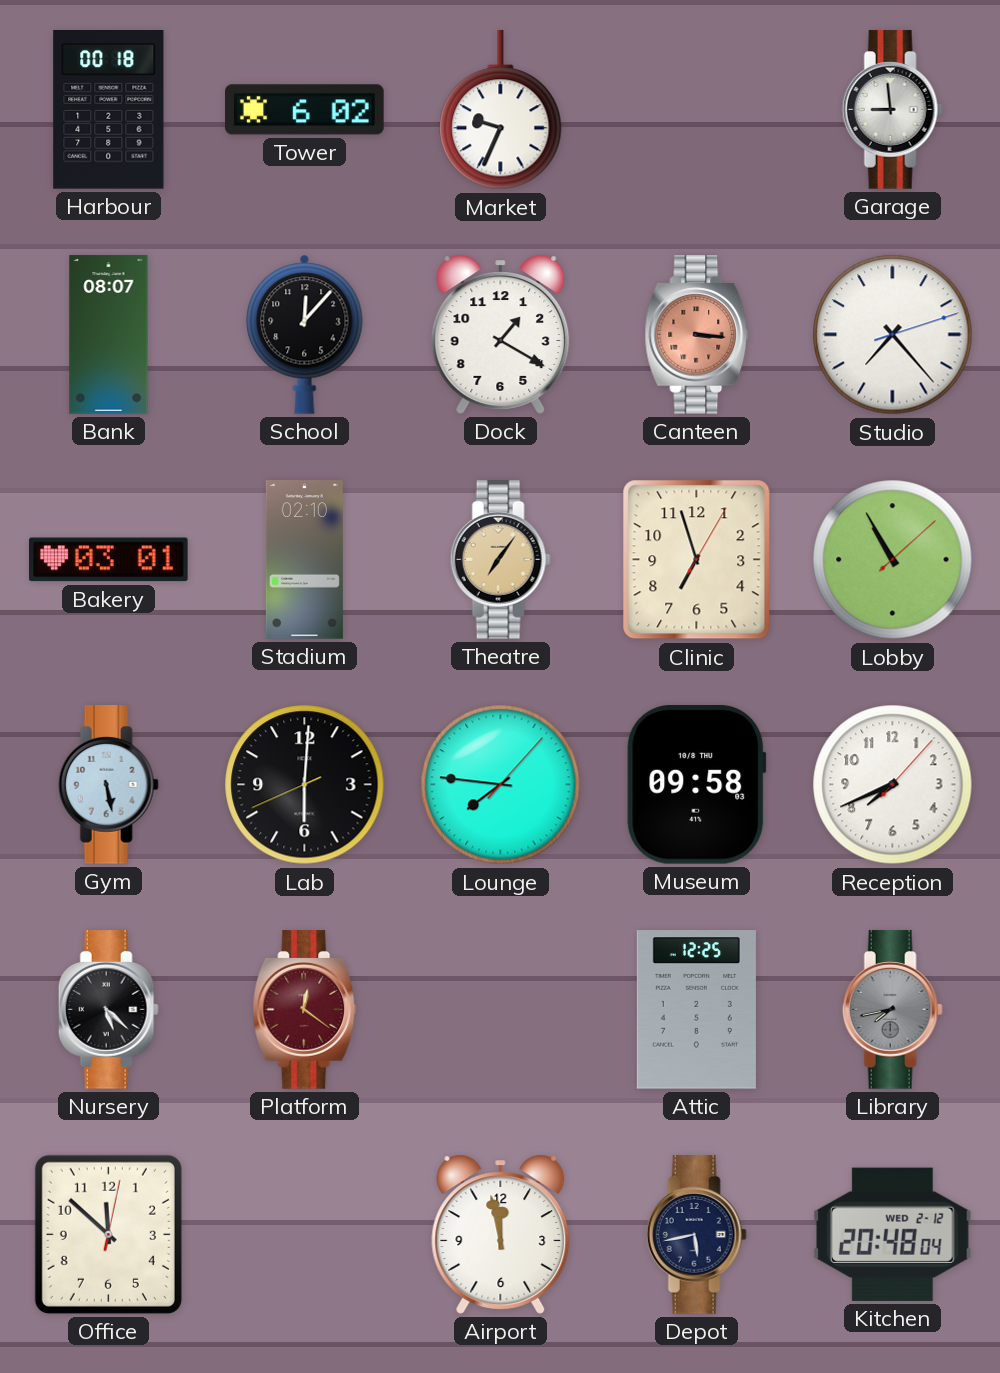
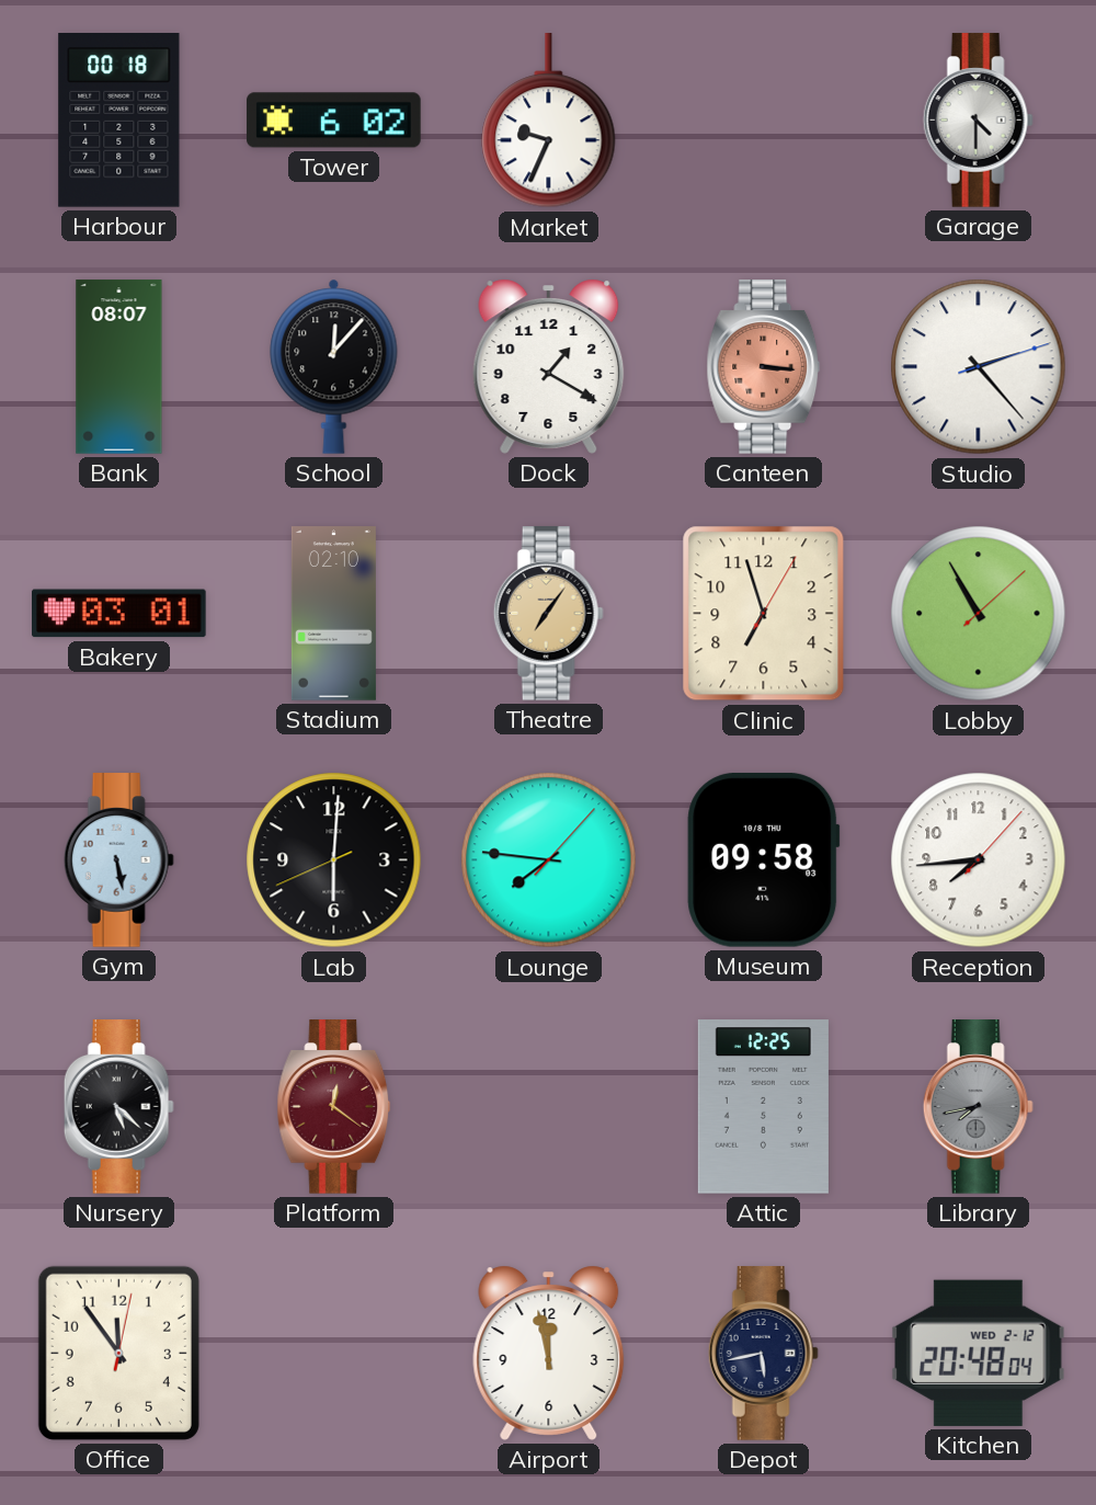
Garage: 8:59 -> 4:30
Studio: 7:23 -> 2:23
Reception: 7:41 -> 7:44
Office: 11:52 -> 11:54
